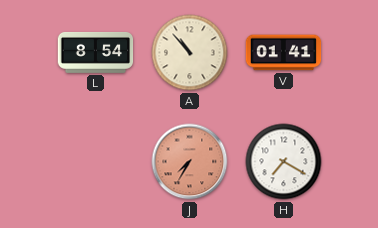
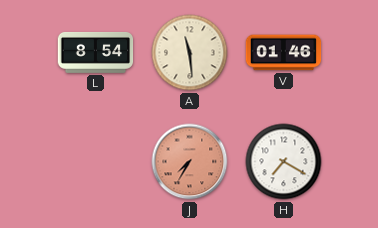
A: 10:53 -> 11:29
V: 01:41 -> 01:46
